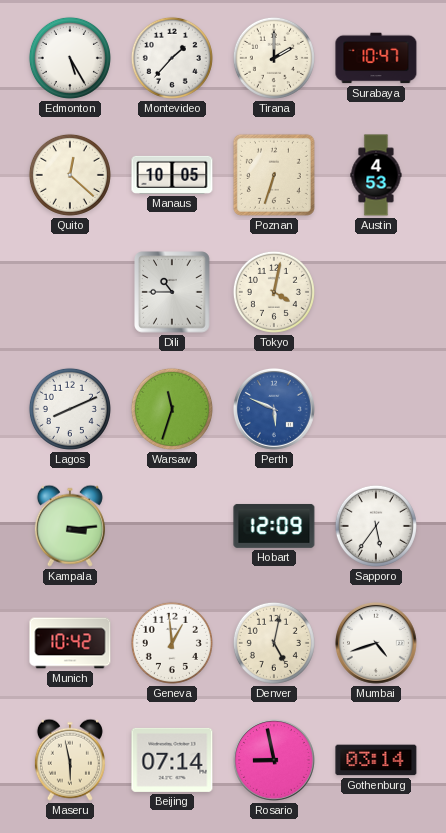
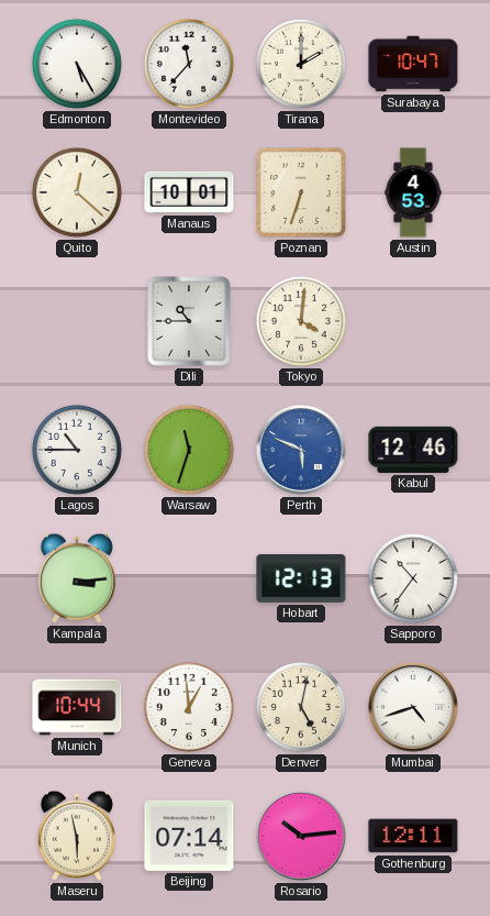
Montevideo: 1:37 -> 11:37
Manaus: 10:05 -> 10:01
Tokyo: 4:02 -> 4:01
Lagos: 8:11 -> 10:45
Kabul: none -> 12:46
Hobart: 12:09 -> 12:13
Sapporo: 5:36 -> 10:36
Munich: 10:42 -> 10:44
Rosario: 8:58 -> 10:14
Gothenburg: 03:14 -> 12:11
